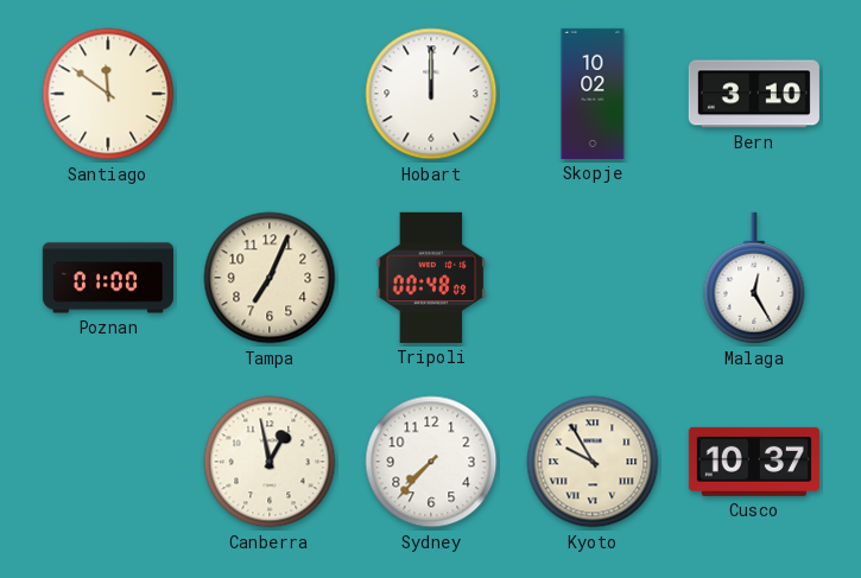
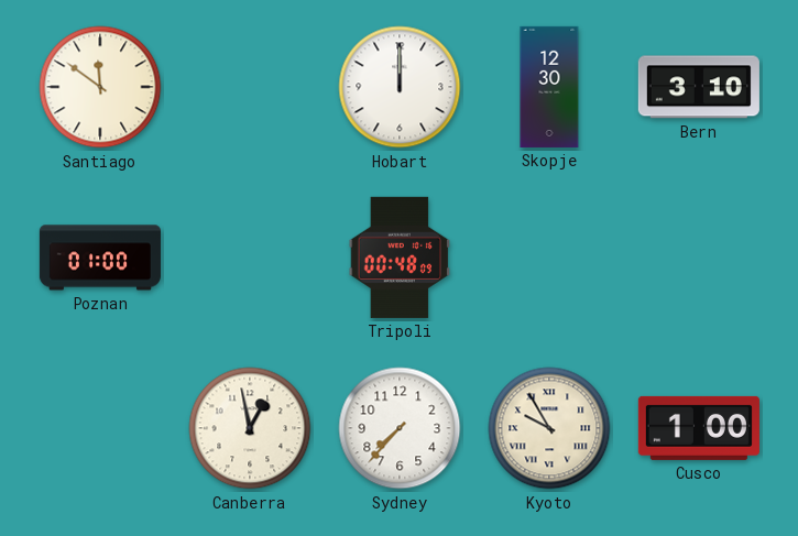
Skopje: 10:02 -> 12:30
Tampa: 7:04 -> none
Malaga: 12:25 -> none
Cusco: 10:37 -> 1:00
